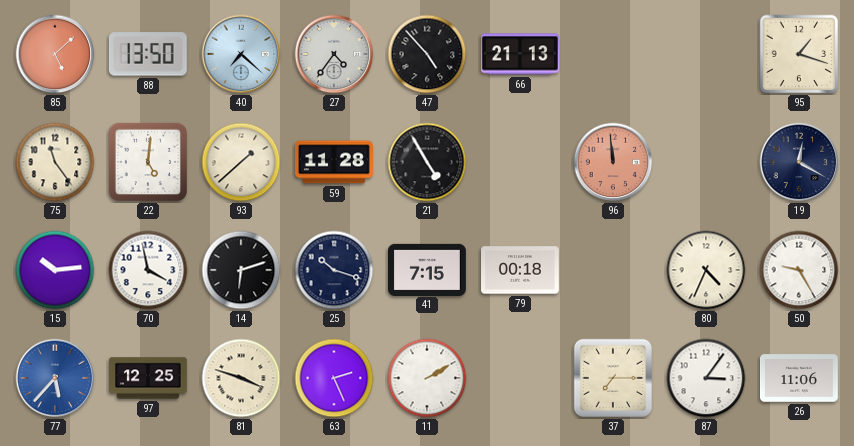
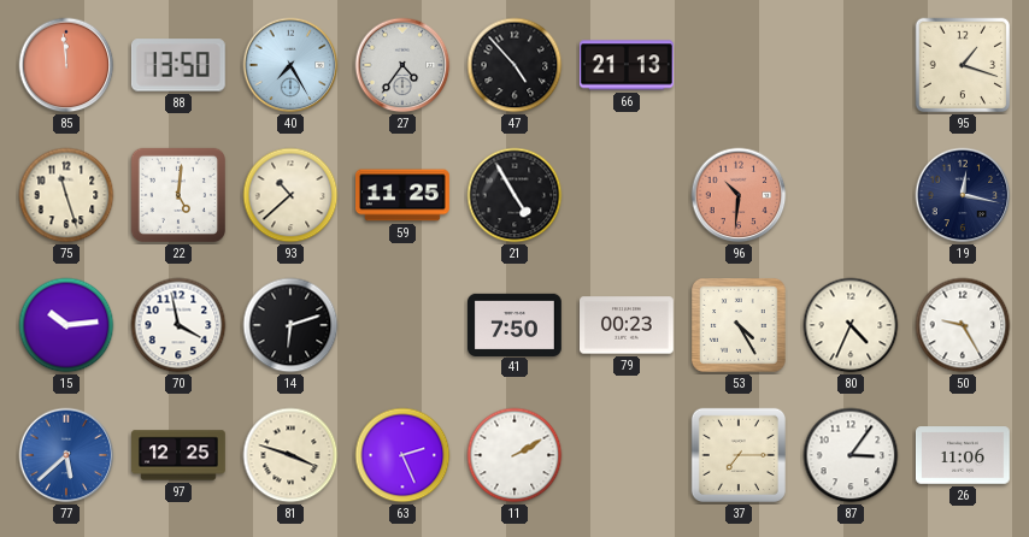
85: 5:08 -> 11:59
40: 7:22 -> 7:25
75: 11:24 -> 11:27
93: 1:38 -> 10:38
59: 11:28 -> 11:25
96: 11:59 -> 10:31
19: 12:20 -> 12:17
25: 10:18 -> none
41: 7:15 -> 7:50
79: 00:18 -> 00:23
53: none -> 4:25
77: 5:37 -> 5:38
